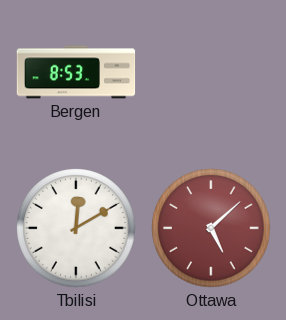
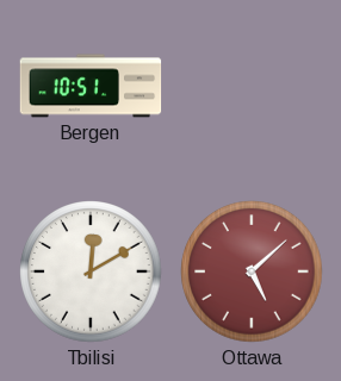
Bergen: 8:53 -> 10:51
